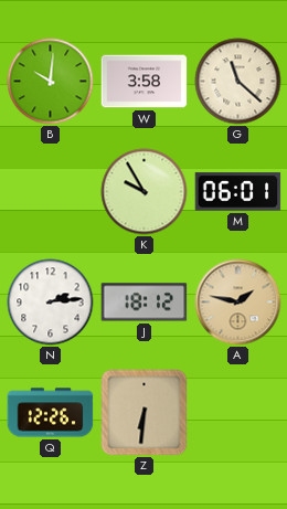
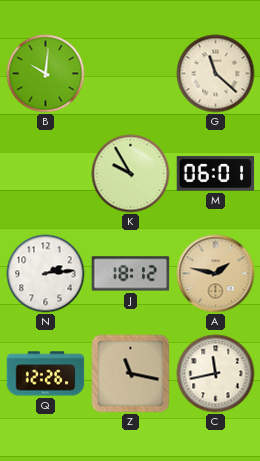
W: 3:58 -> none
Z: 6:31 -> 11:17
C: none -> 11:43
